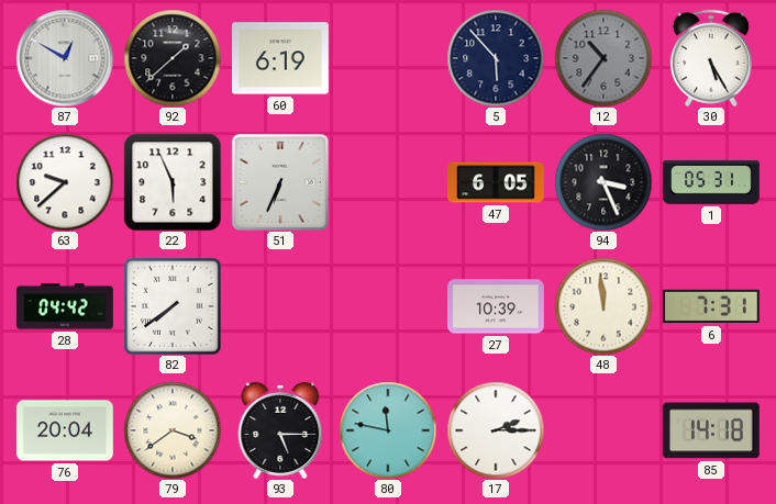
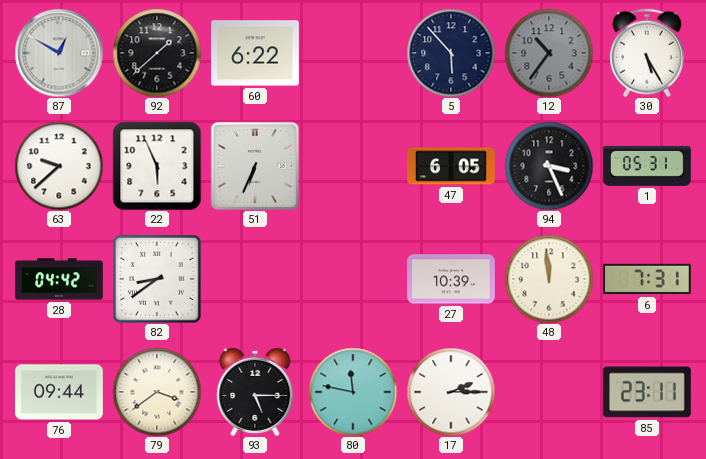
60: 6:19 -> 6:22
82: 7:39 -> 8:39
76: 20:04 -> 09:44
85: 14:18 -> 23:11
